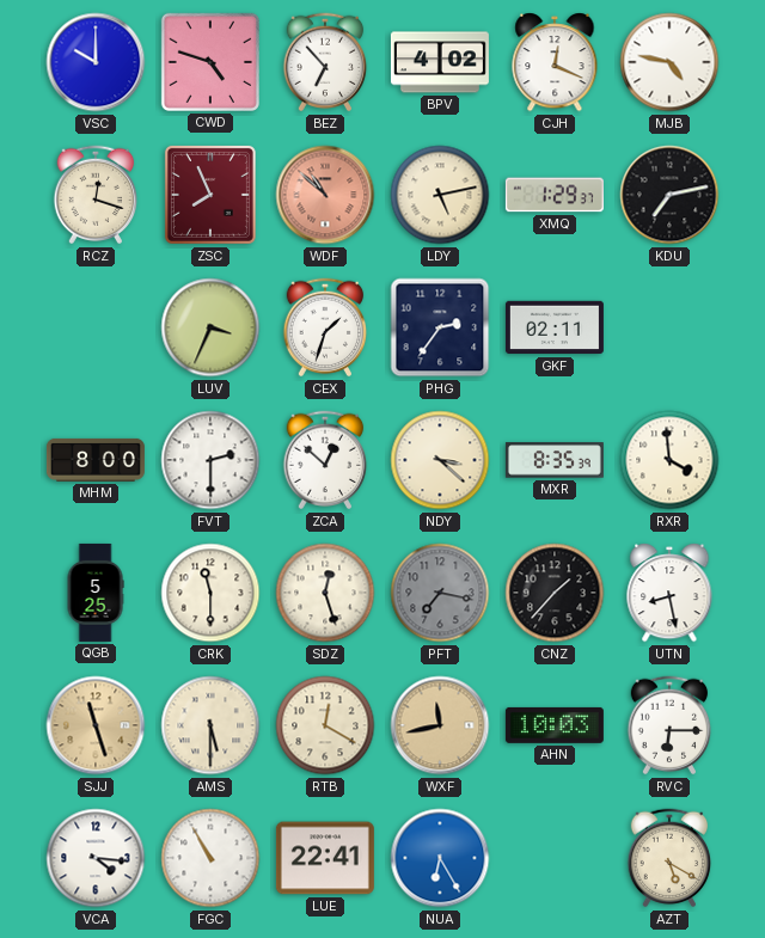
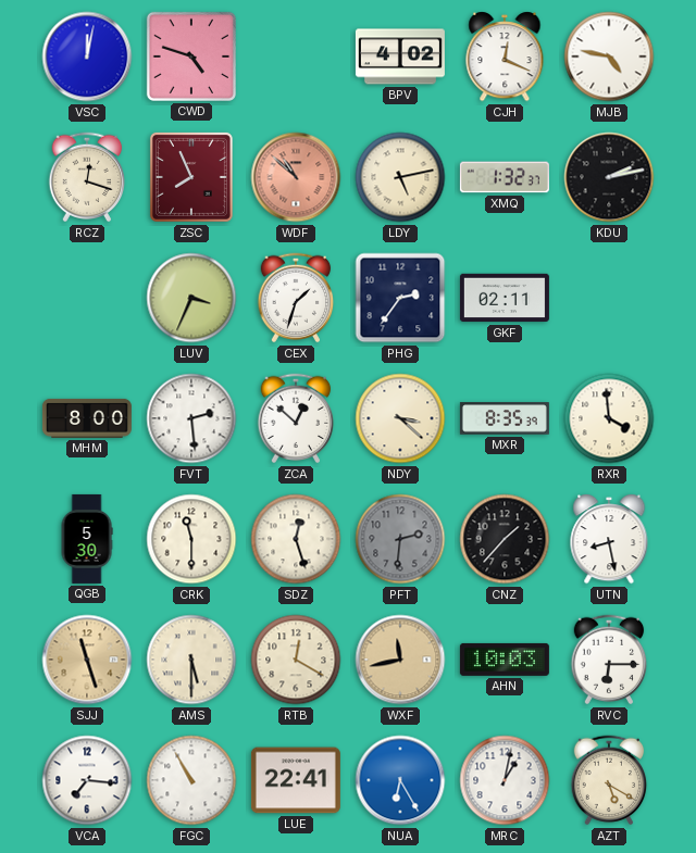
VSC: 10:00 -> 12:02
BEZ: 6:53 -> none
XMQ: 1:29 -> 1:32
KDU: 7:13 -> 2:13
FVT: 2:30 -> 2:29
QGB: 5:25 -> 5:30
PFT: 7:17 -> 2:31
VCA: 4:16 -> 7:16
MRC: none -> 1:02
